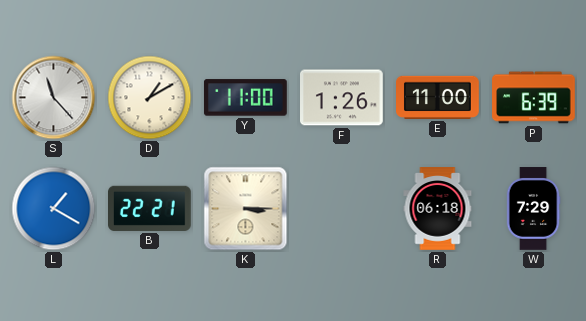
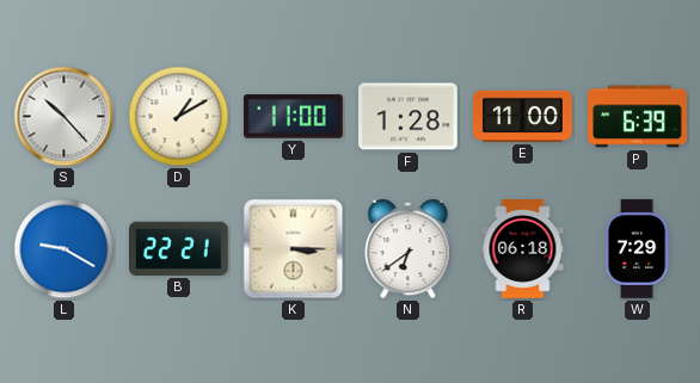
S: 11:23 -> 10:23
F: 1:26 -> 1:28
L: 1:20 -> 9:20
N: none -> 6:39
